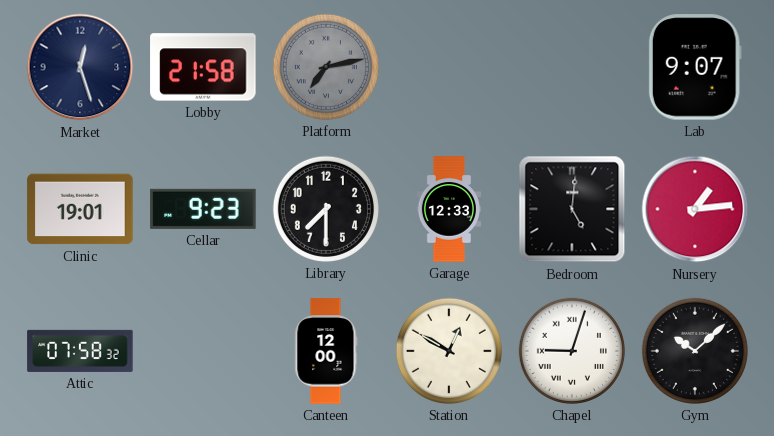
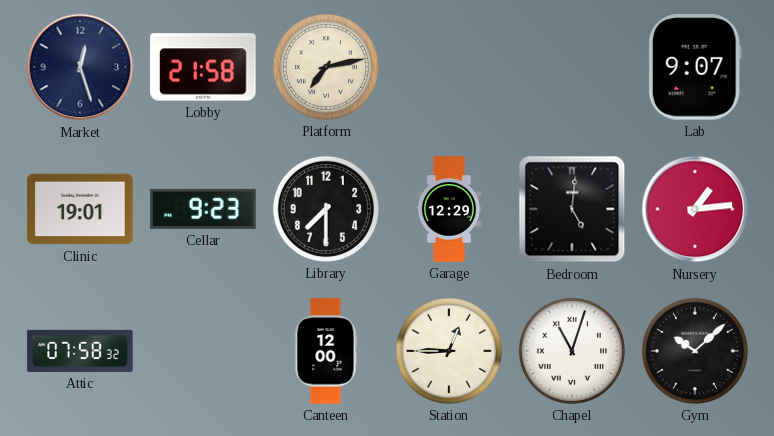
Platform dial: grey -> cream
Garage: 12:33 -> 12:29
Station: 12:50 -> 12:45
Chapel: 9:03 -> 11:03
